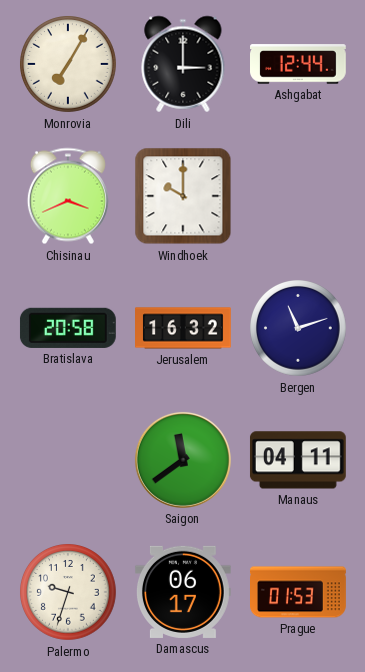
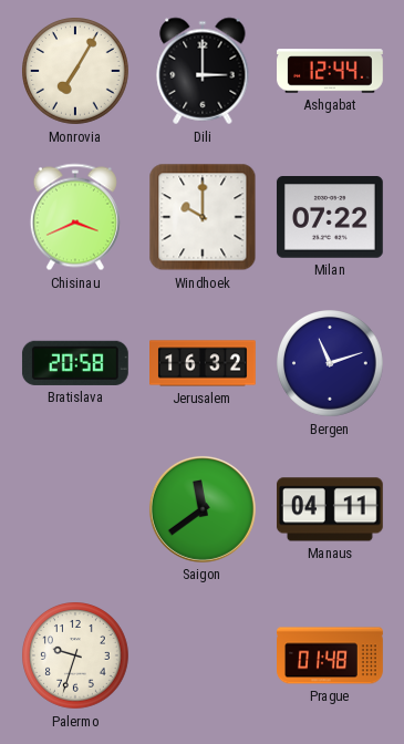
Milan: none -> 07:22
Damascus: 06:17 -> none
Prague: 01:53 -> 01:48
